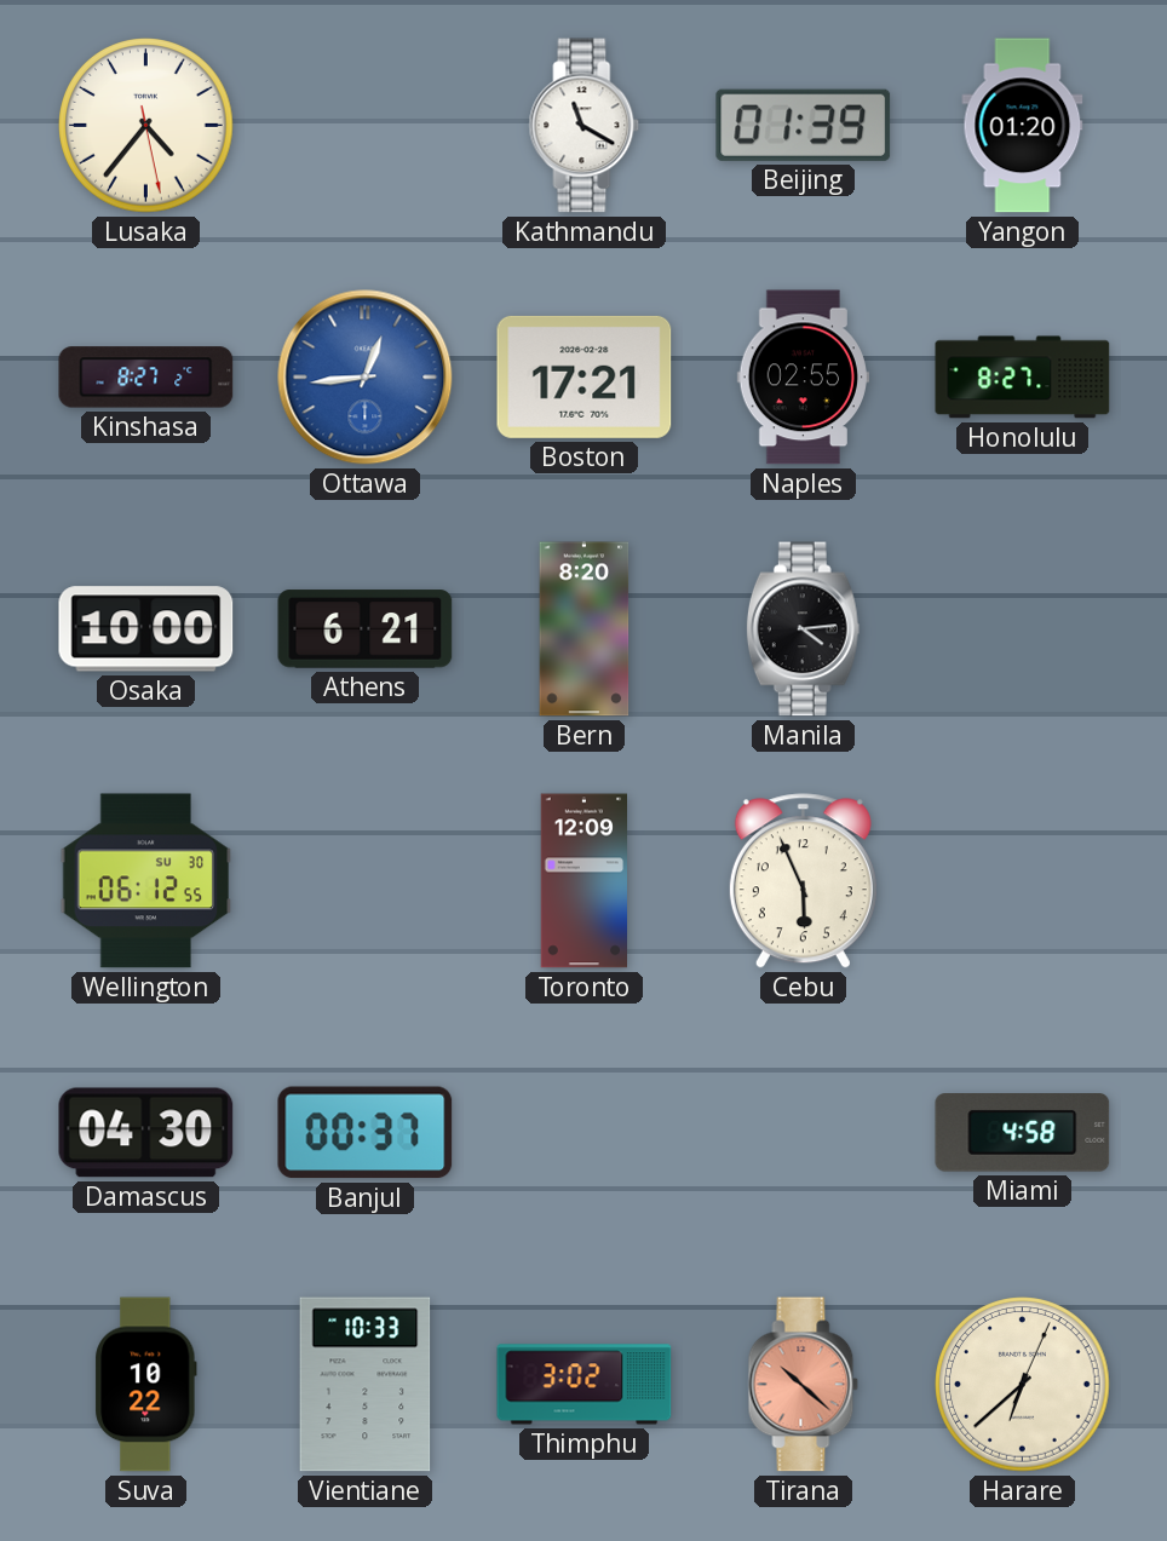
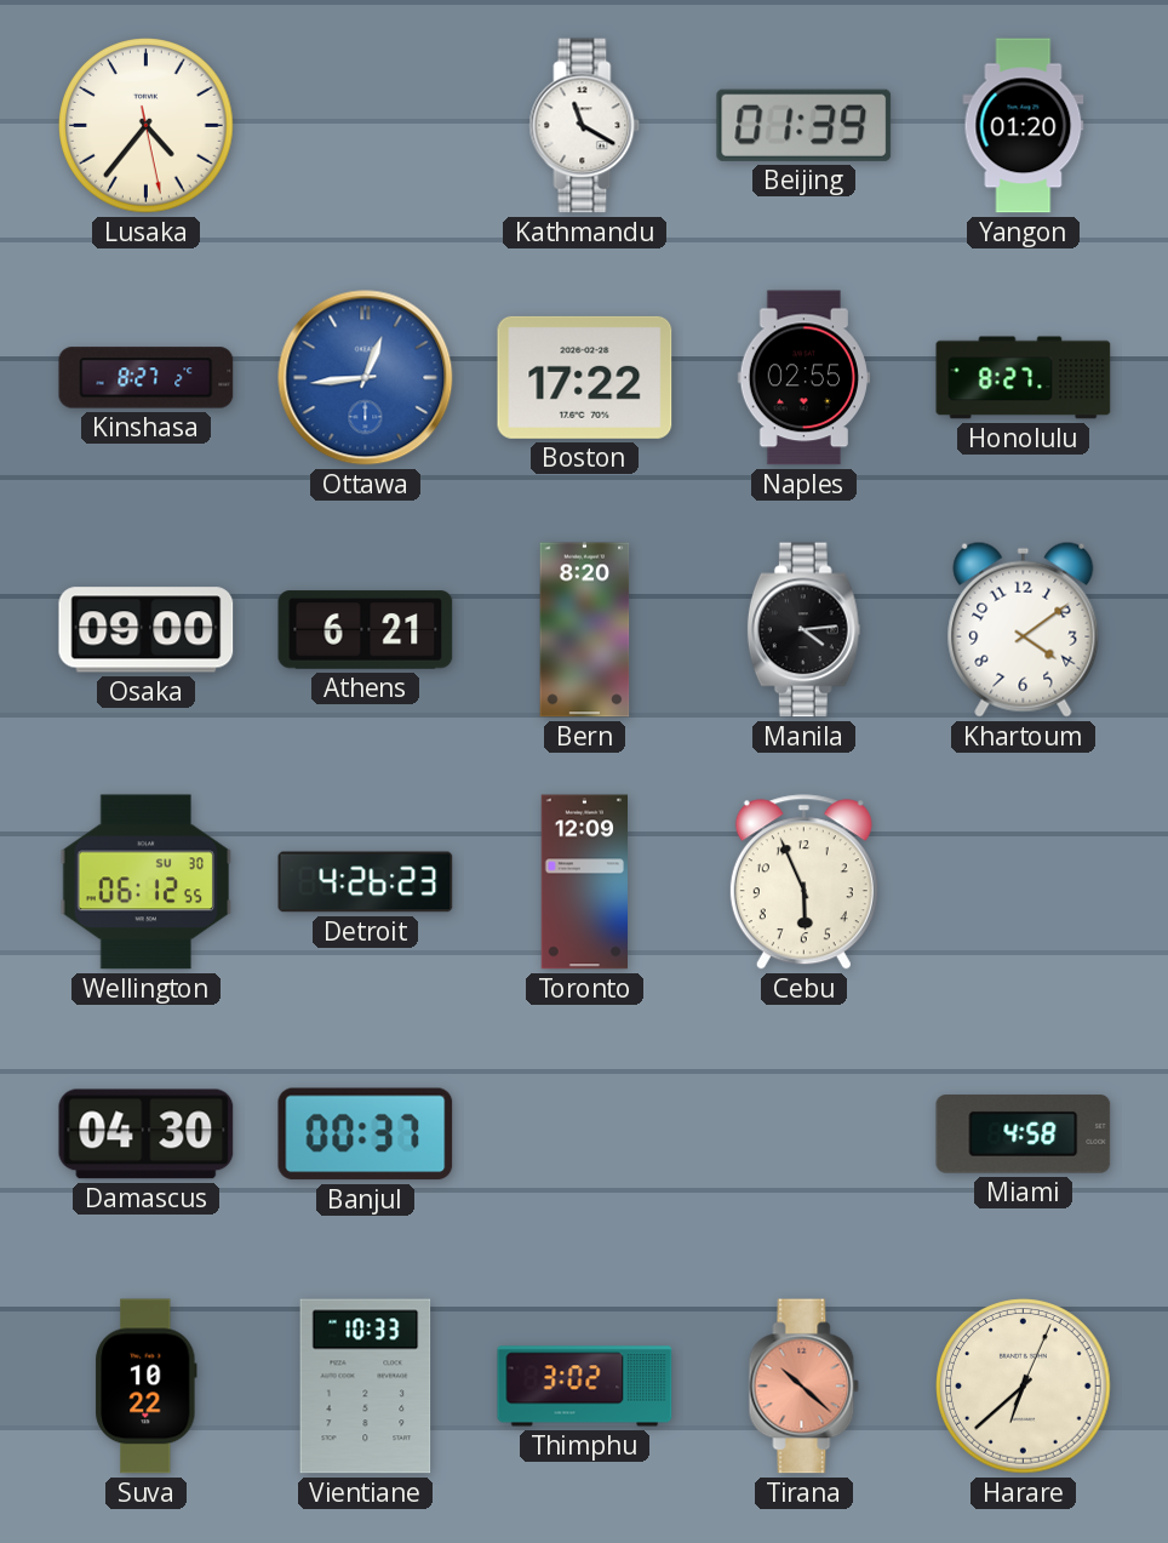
Boston: 17:21 -> 17:22
Osaka: 10:00 -> 09:00
Khartoum: none -> 4:09
Detroit: none -> 4:26
